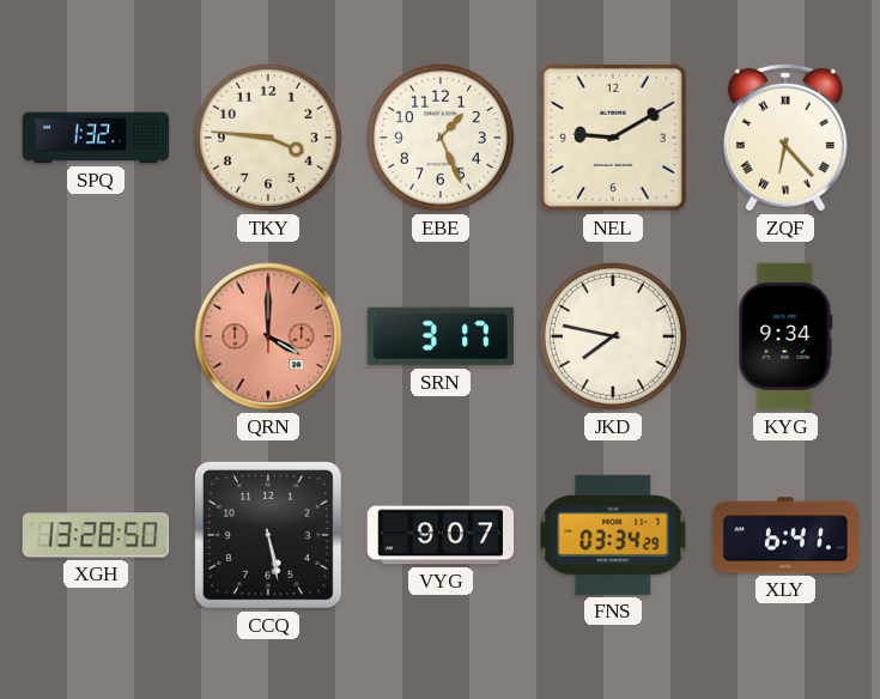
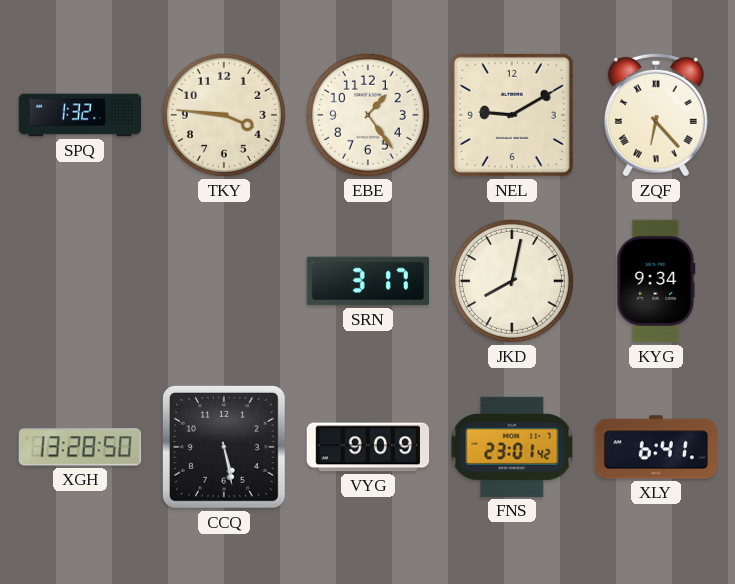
EBE: 1:26 -> 1:24
QRN: 4:00 -> none
JKD: 7:47 -> 8:02
VYG: 9:07 -> 9:09
FNS: 03:34 -> 23:01
